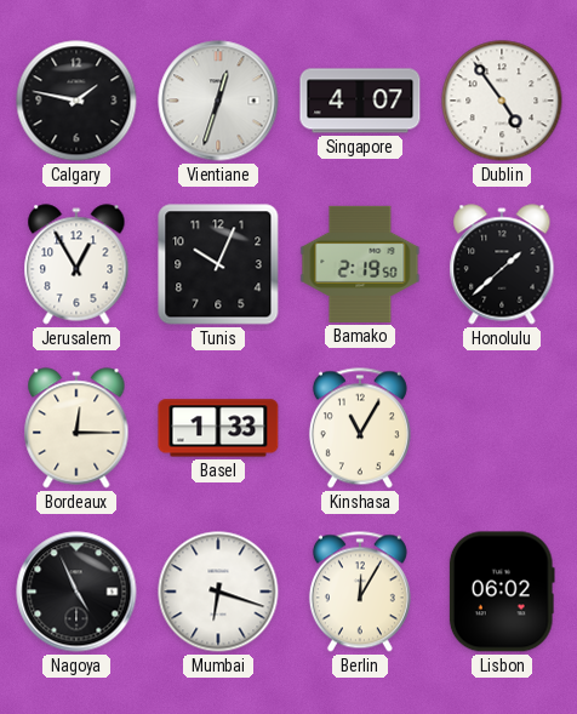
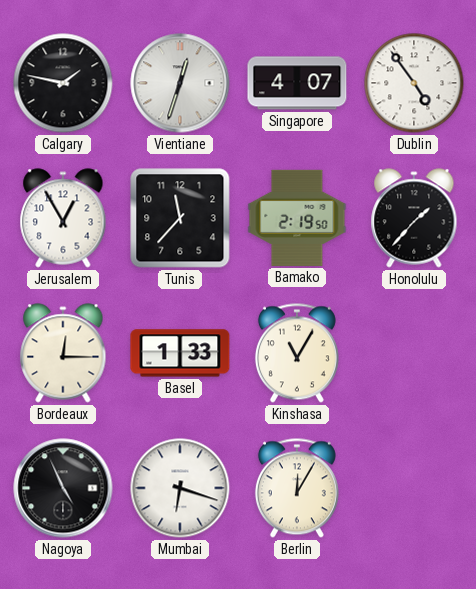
Tunis: 10:04 -> 11:37
Honolulu: 1:38 -> 1:37
Lisbon: 06:02 -> none
